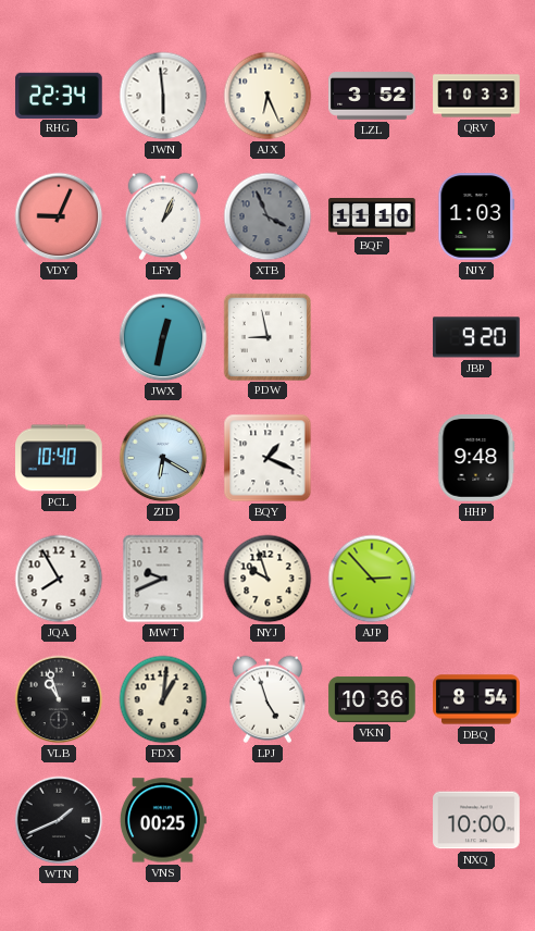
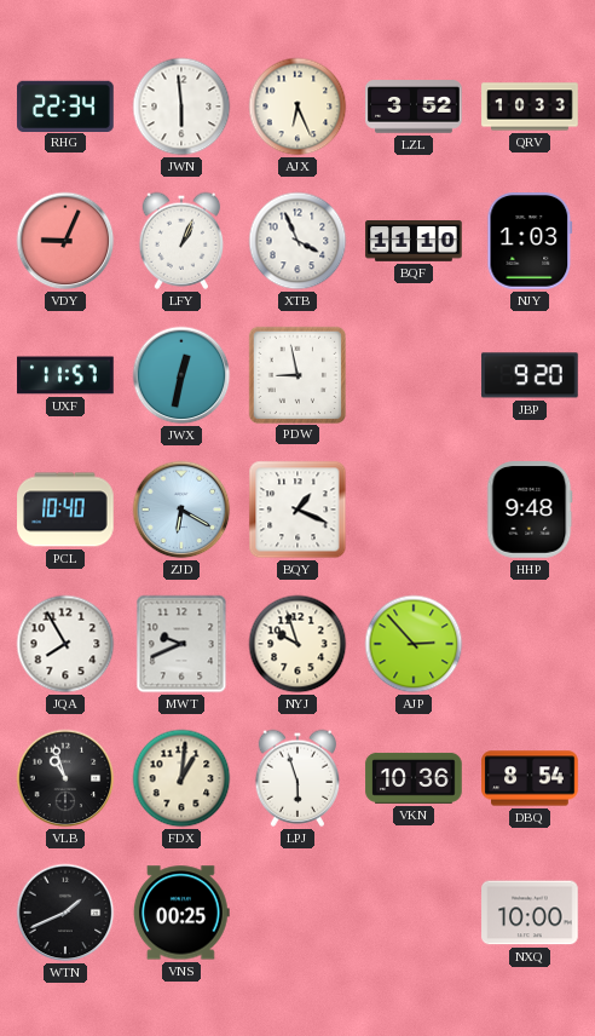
XTB dial: grey -> white
UXF: none -> 11:57
LPJ: 4:57 -> 5:57
